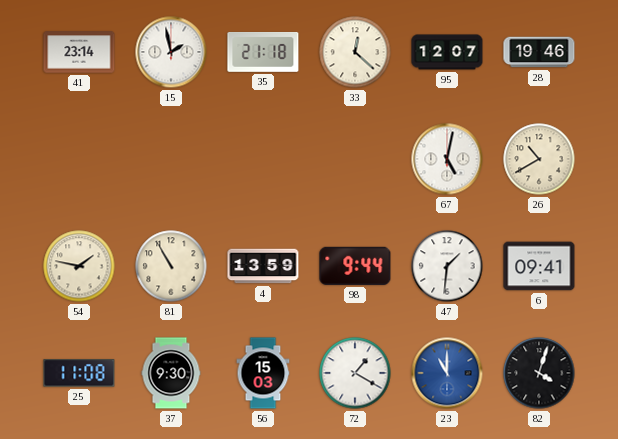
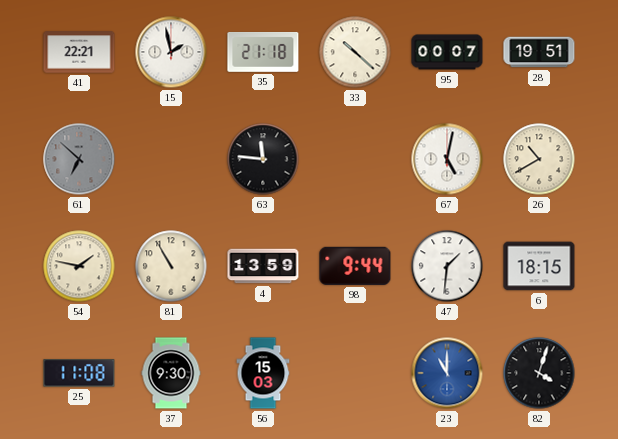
41: 23:14 -> 22:21
33: 12:22 -> 10:22
95: 12:07 -> 00:07
28: 19:46 -> 19:51
61: none -> 6:52
63: none -> 11:46
6: 09:41 -> 18:15
72: 1:20 -> none
